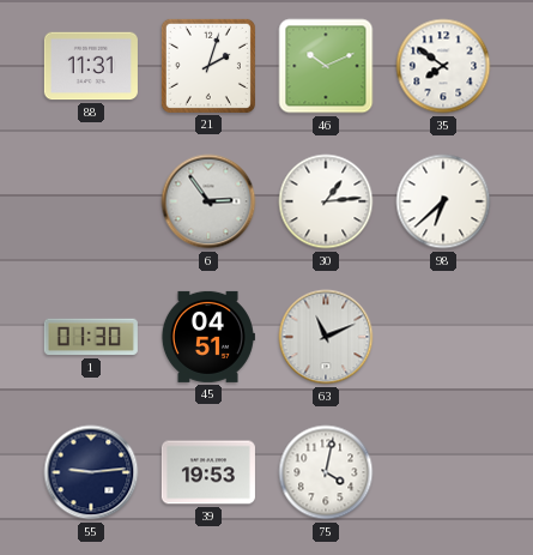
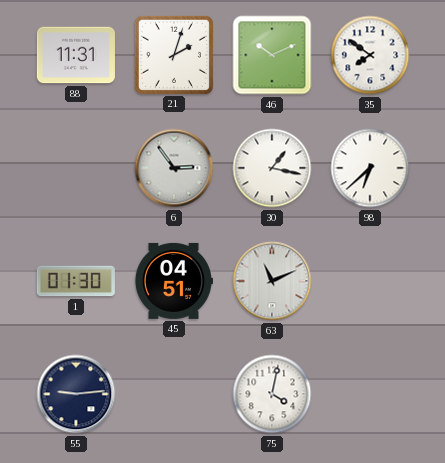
30: 1:14 -> 1:17
39: 19:53 -> none
